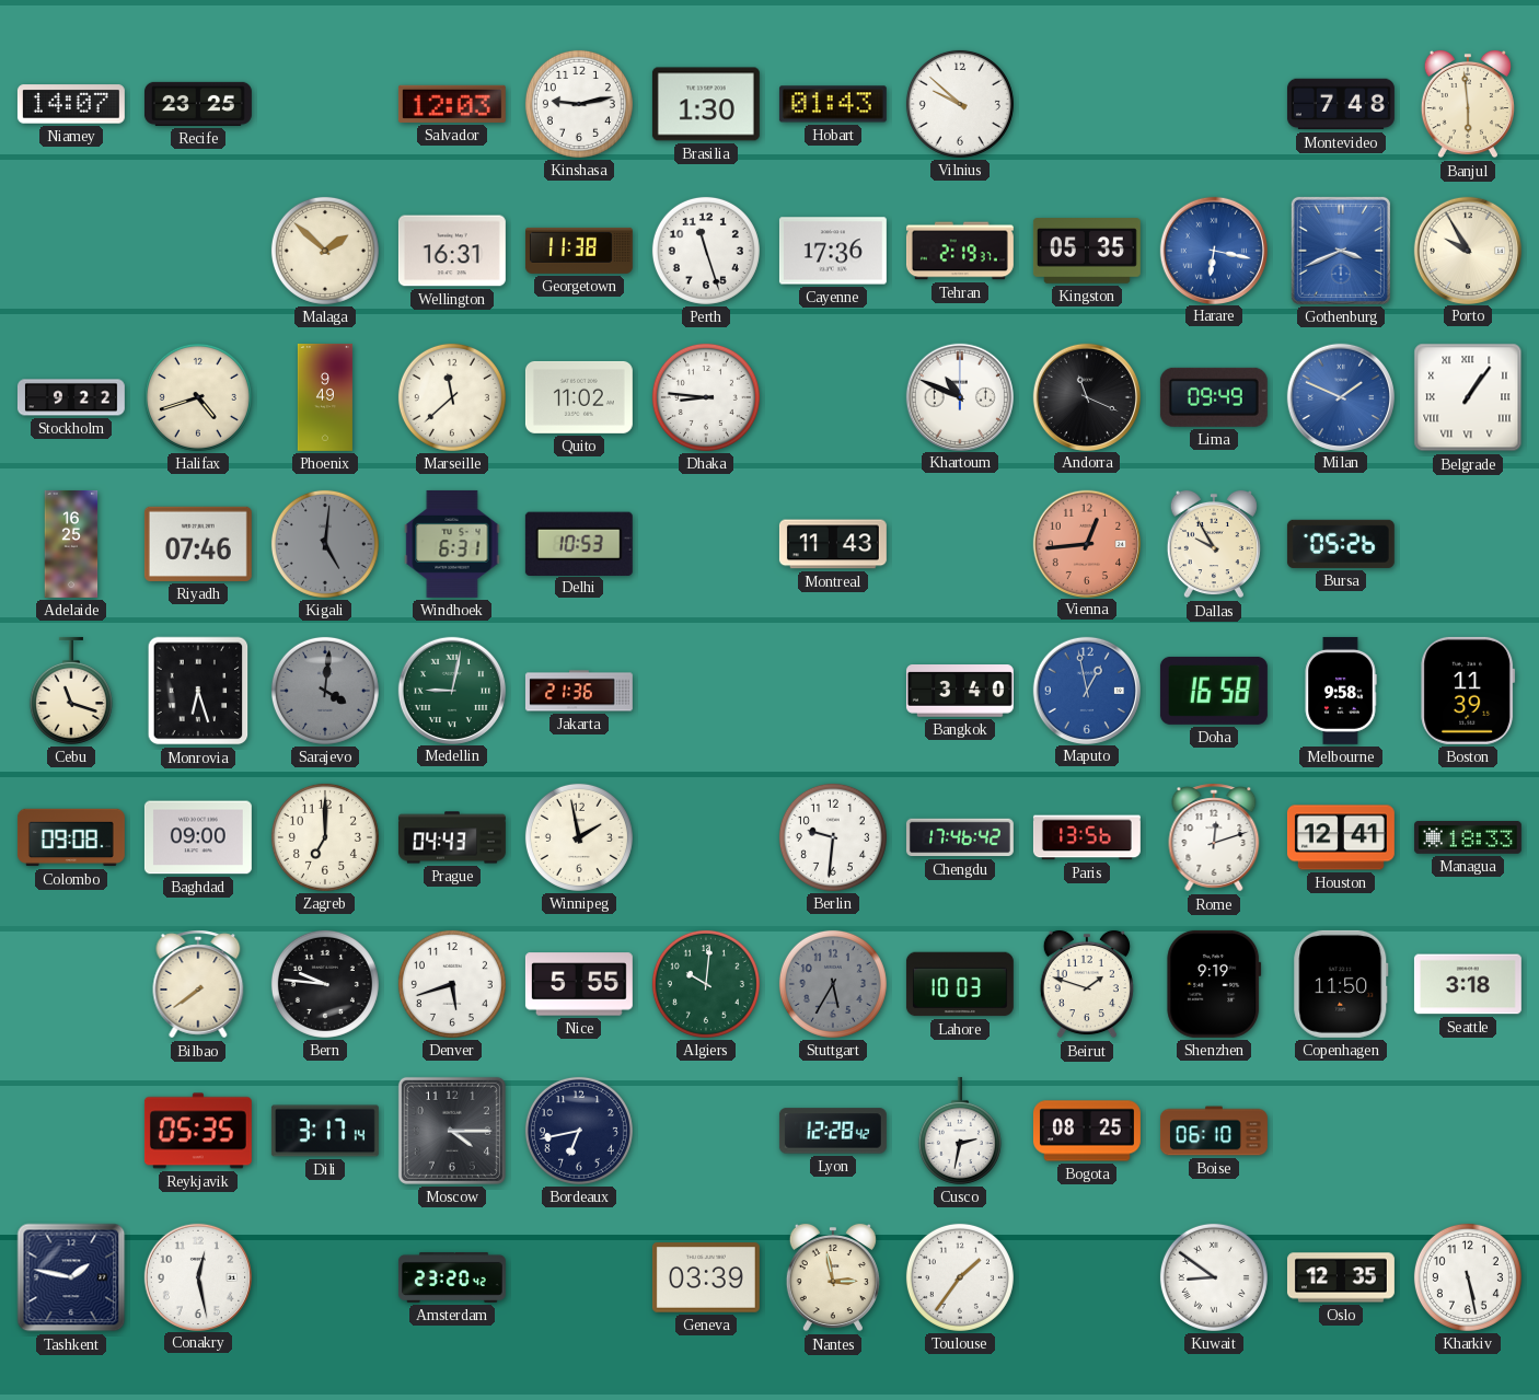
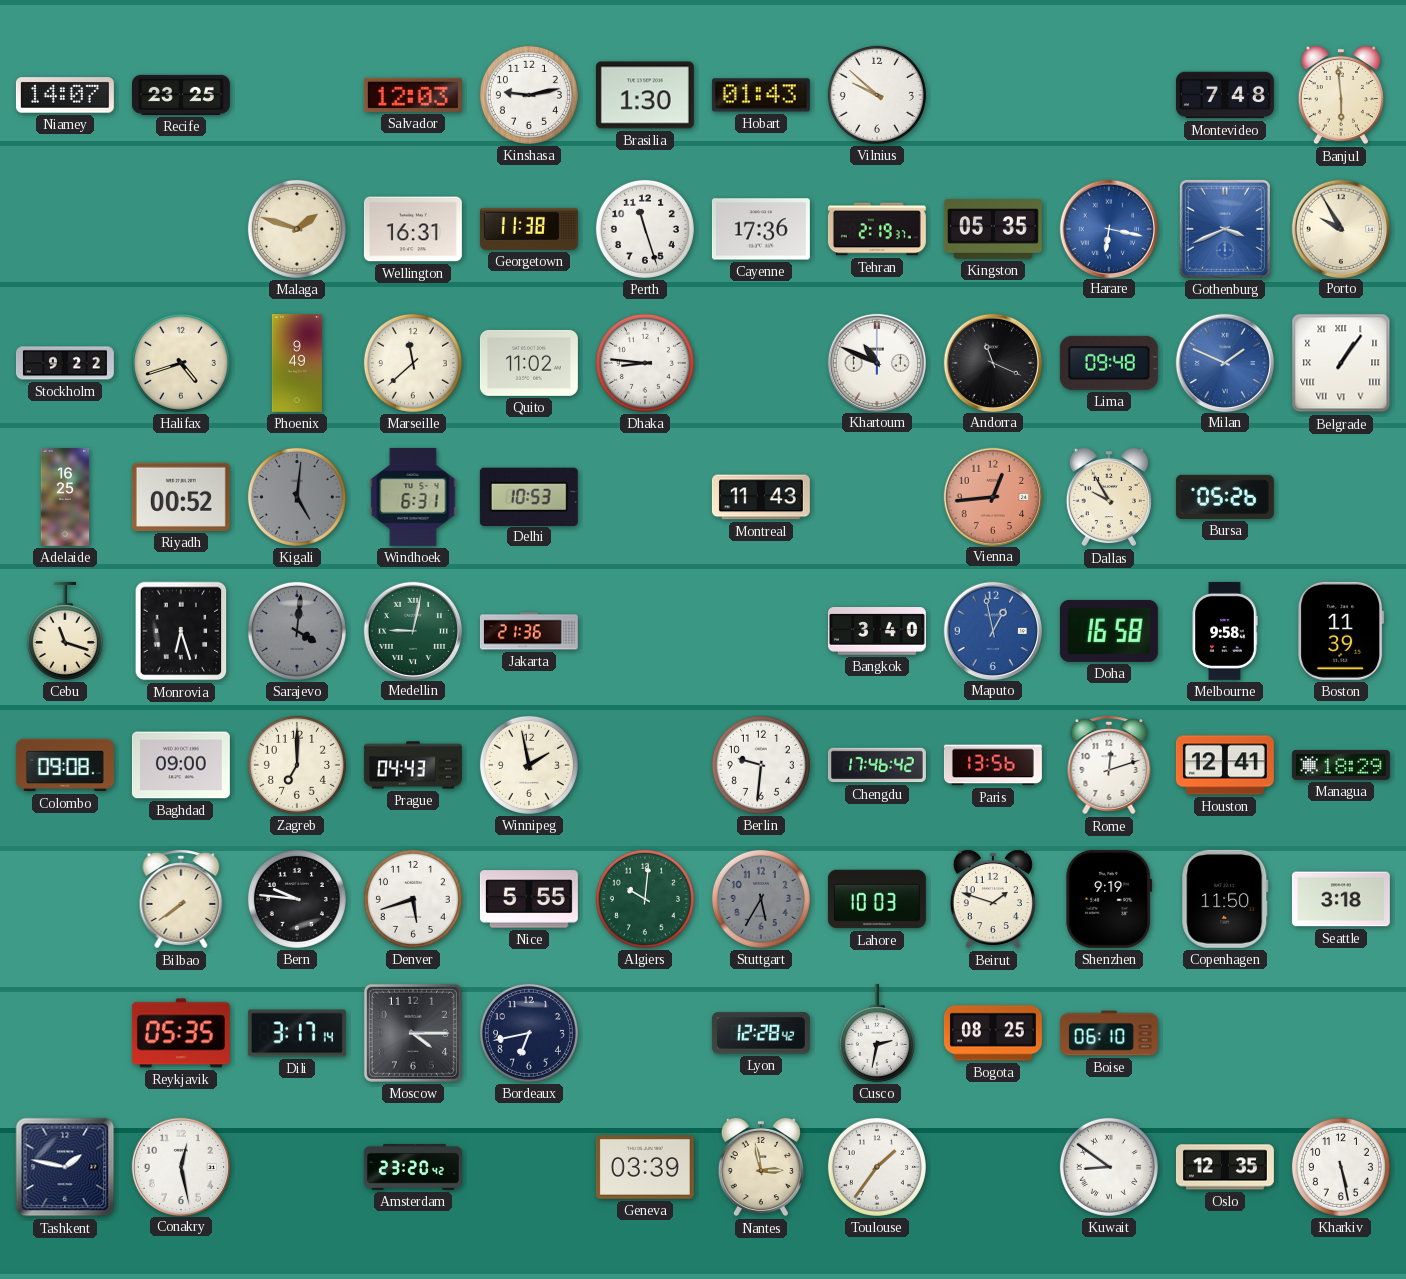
Malaga: 1:52 -> 1:48
Lima: 09:49 -> 09:48
Riyadh: 07:46 -> 00:52
Managua: 18:33 -> 18:29
